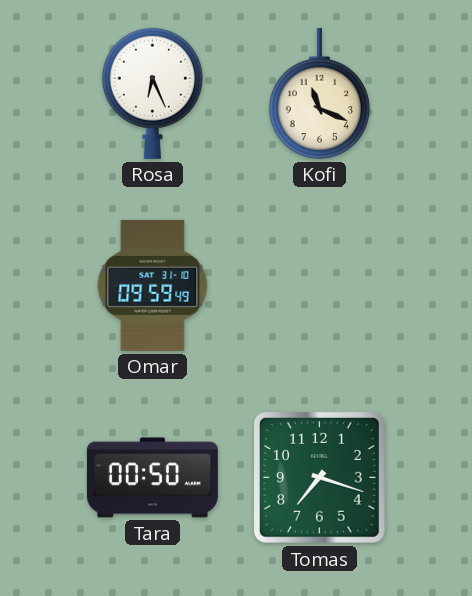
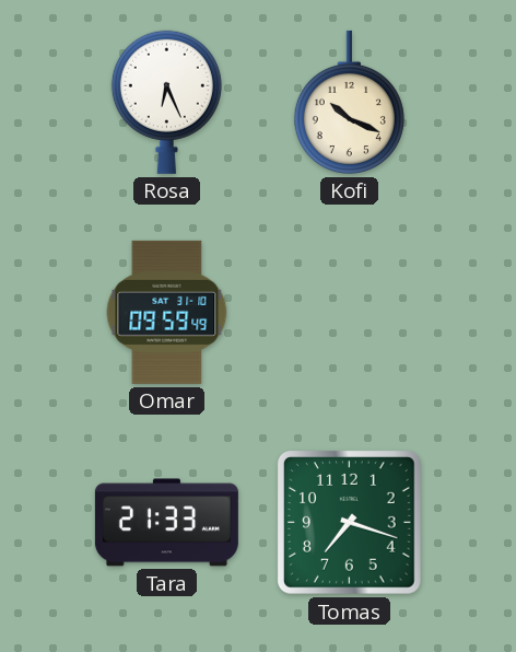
Kofi: 11:19 -> 10:19
Tara: 00:50 -> 21:33
